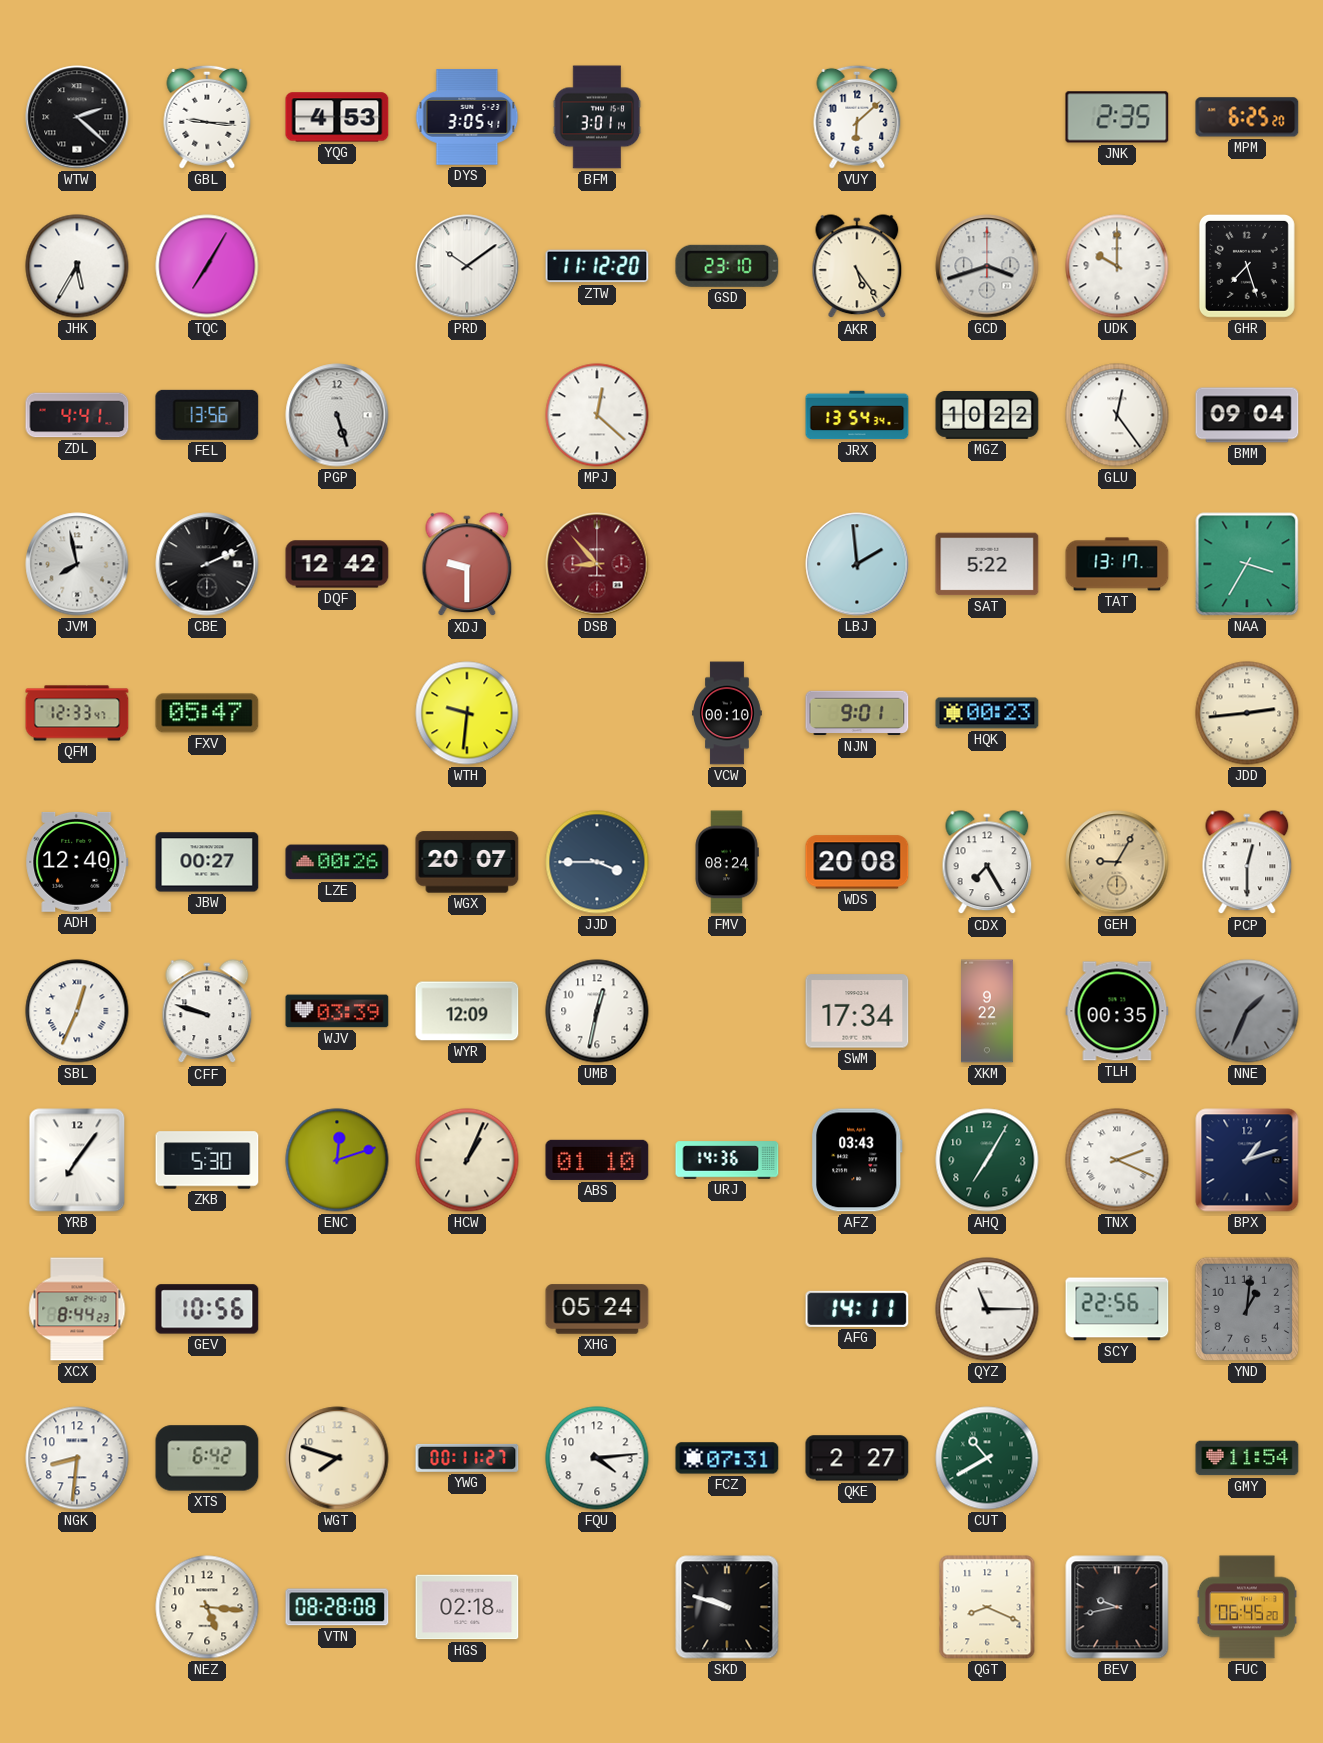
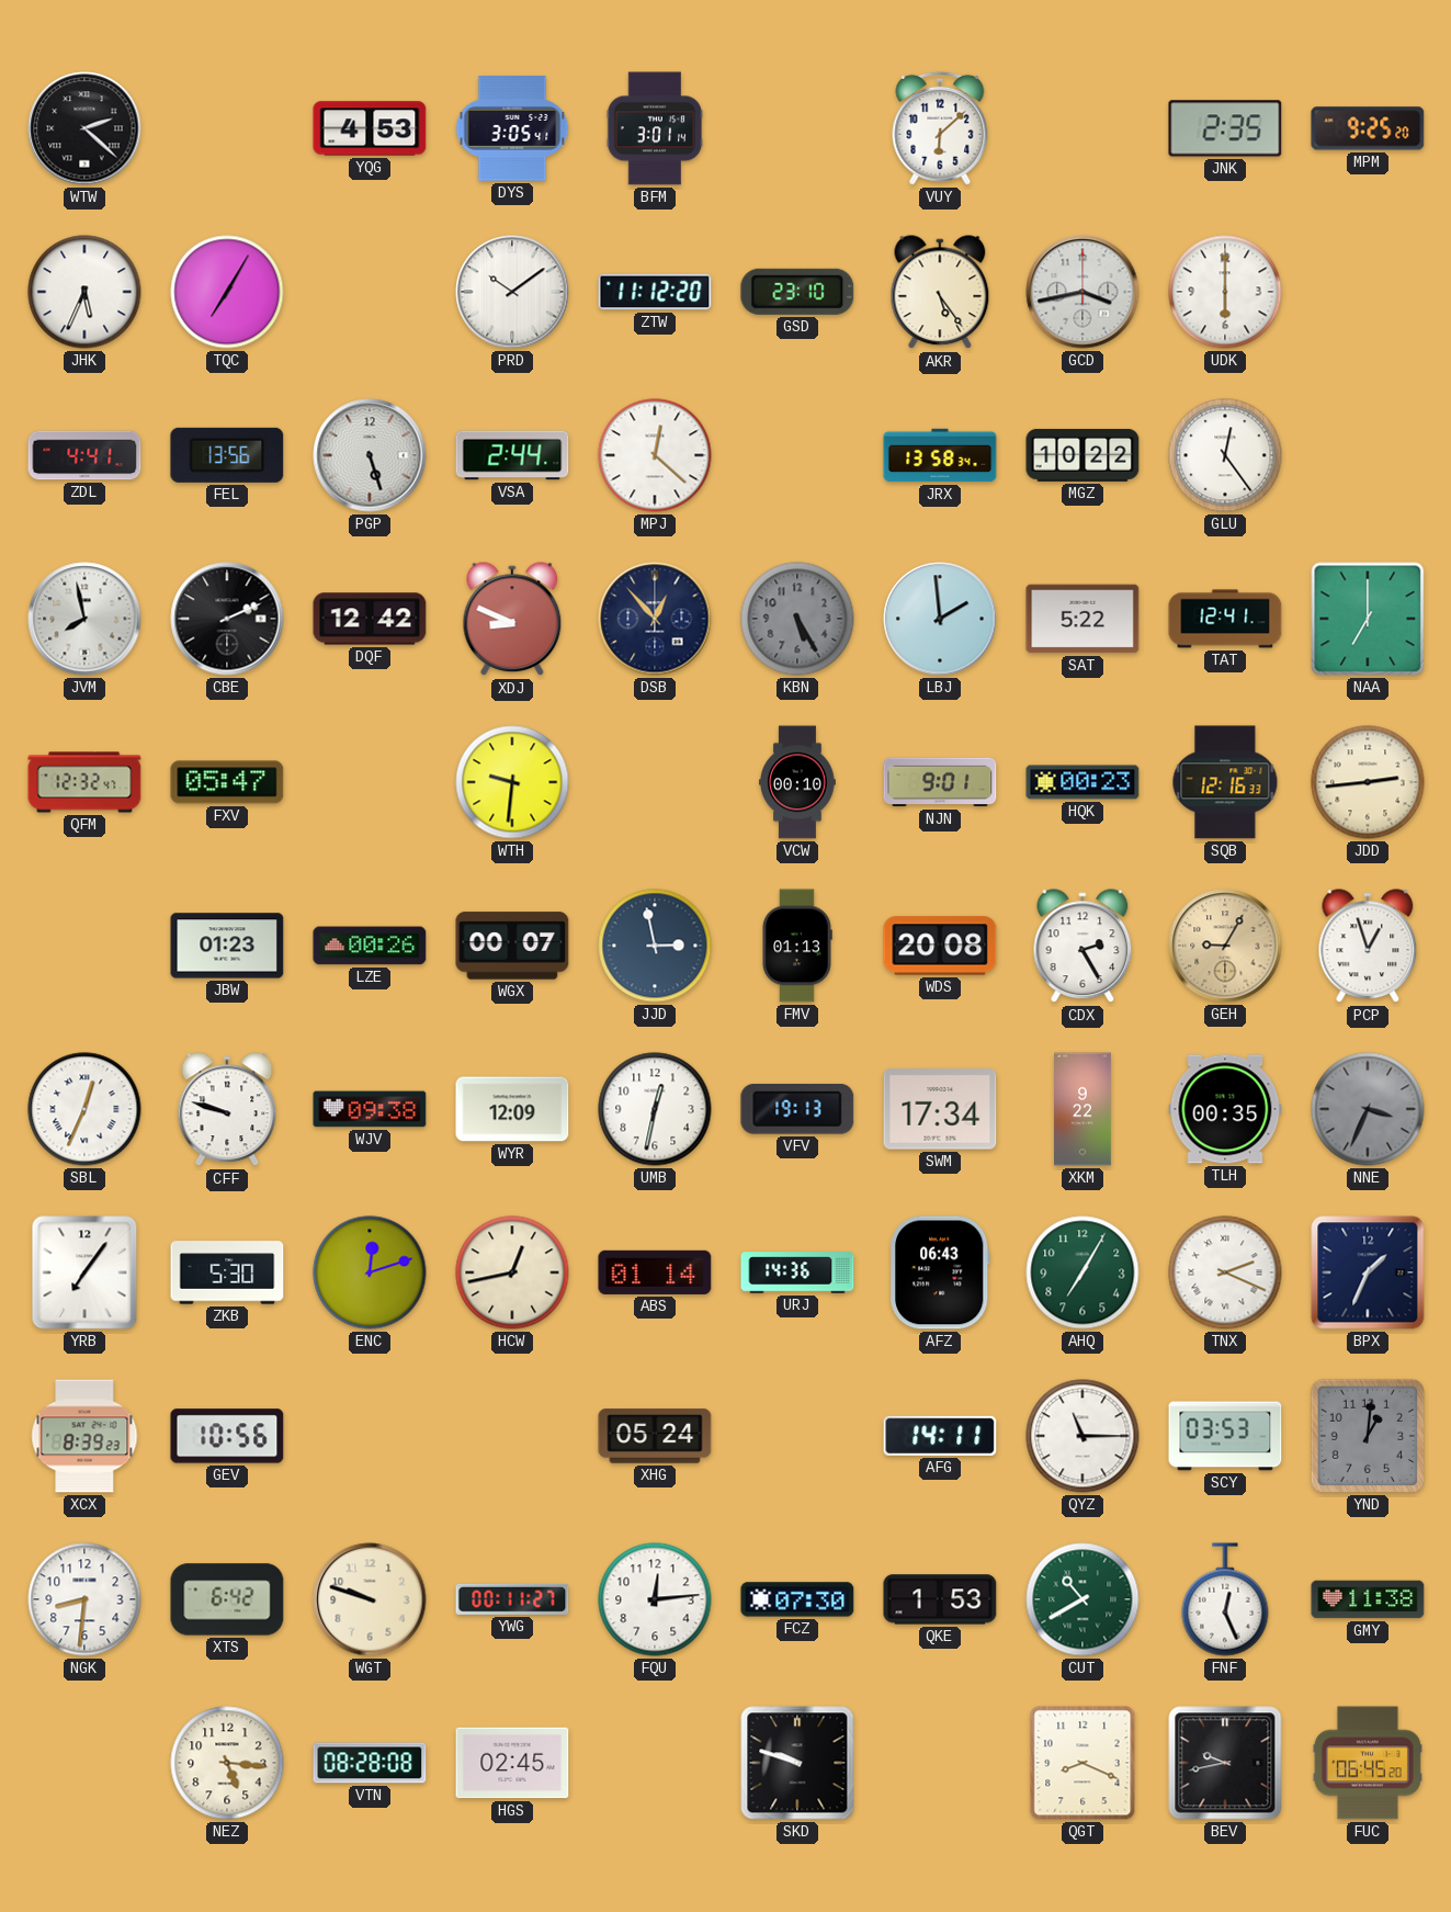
GBL: 9:16 -> none
MPM: 6:25 -> 9:25
JHK: 5:35 -> 5:34
GCD: 3:42 -> 3:43
UDK: 10:00 -> 6:00
GHR: 7:27 -> none
VSA: none -> 2:44
JRX: 13:54 -> 13:58
BMM: 09:04 -> none
XDJ: 9:30 -> 8:49
DSB: 8:53 -> 12:53
DSB dial: burgundy -> navy
KBN: none -> 5:25
TAT: 13:17 -> 12:41
NAA: 3:35 -> 7:00
QFM: 12:33 -> 12:32
SQB: none -> 12:16
ADH: 12:40 -> none
JBW: 00:27 -> 01:23
WGX: 20:07 -> 00:07
JJD: 3:45 -> 2:58
FMV: 08:24 -> 01:13
CDX: 7:25 -> 2:25
PCP: 12:30 -> 12:57
WJV: 03:39 -> 09:38
VFV: none -> 19:13
NNE: 1:34 -> 3:34
HCW: 1:04 -> 12:43
ABS: 01:10 -> 01:14
AFZ: 03:43 -> 06:43
BPX: 1:12 -> 1:34
XCX: 8:44 -> 8:39
SCY: 22:56 -> 03:53
WGT: 7:48 -> 9:48
FQU: 4:14 -> 12:14
FCZ: 07:31 -> 07:30
QKE: 2:27 -> 1:53
FNF: none -> 12:26
GMY: 11:54 -> 11:38
HGS: 02:18 -> 02:45
